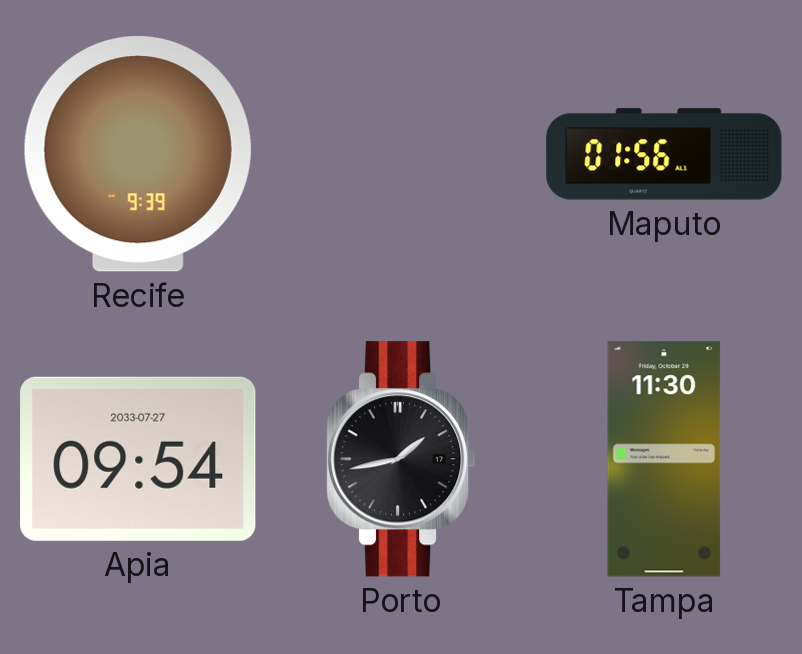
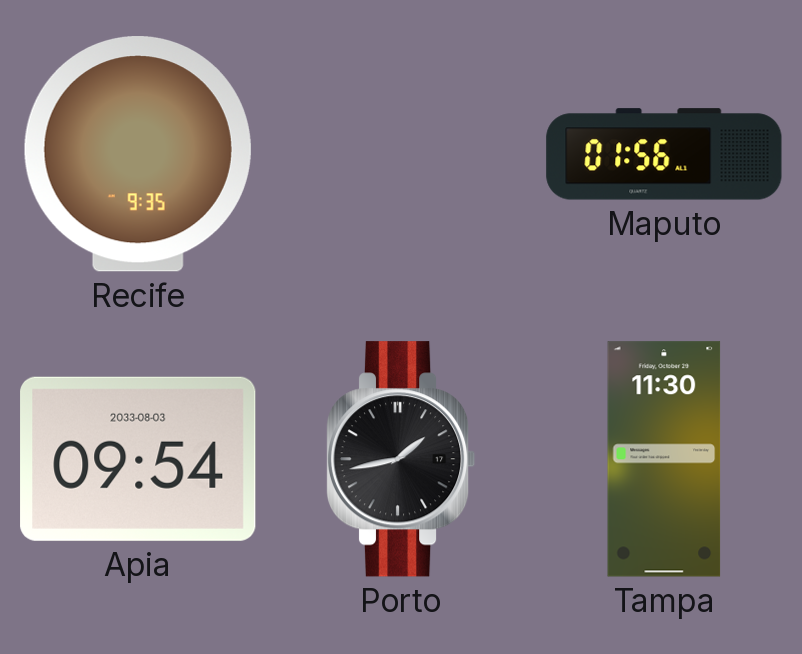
Recife: 9:39 -> 9:35
Apia date: 2033-07-27 -> 2033-08-03
